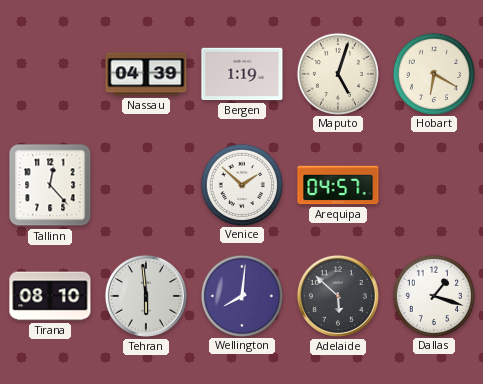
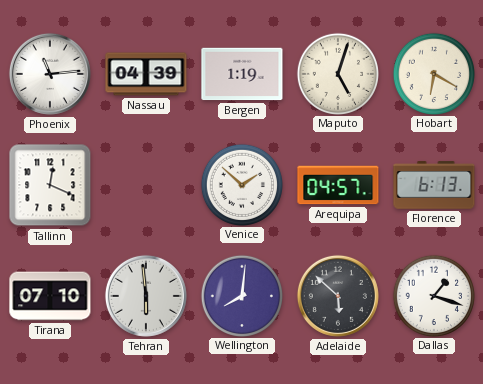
Phoenix: none -> 11:14
Tallinn: 12:23 -> 12:19
Florence: none -> 6:13
Tirana: 08:10 -> 07:10
